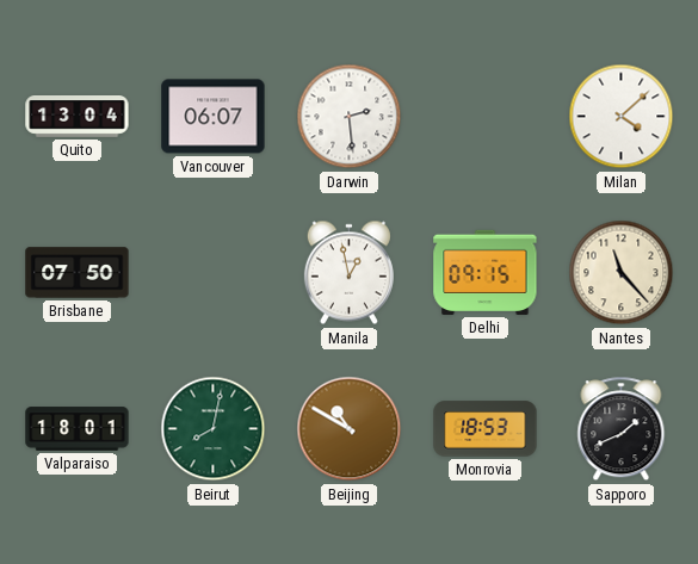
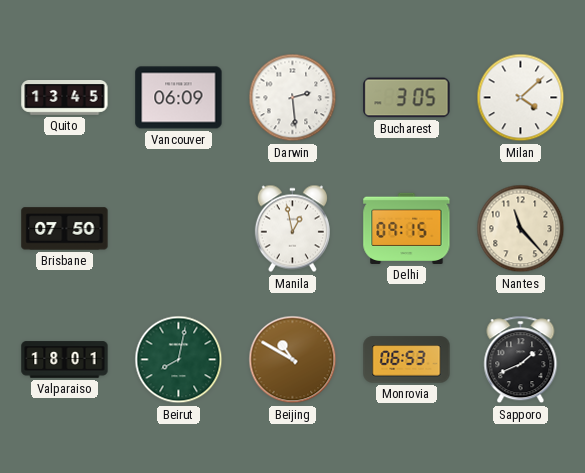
Quito: 13:04 -> 13:45
Vancouver: 06:07 -> 06:09
Bucharest: none -> 3:05
Monrovia: 18:53 -> 06:53
